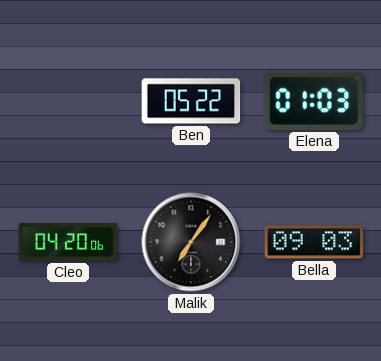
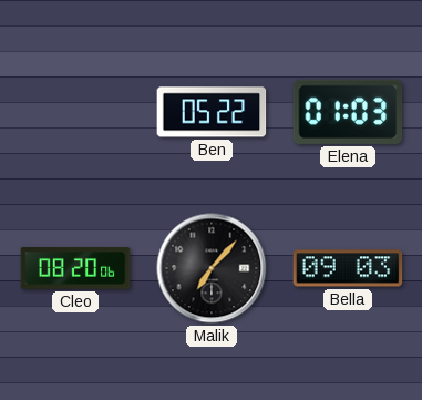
Cleo: 04:20 -> 08:20
Malik: 7:06 -> 7:07
